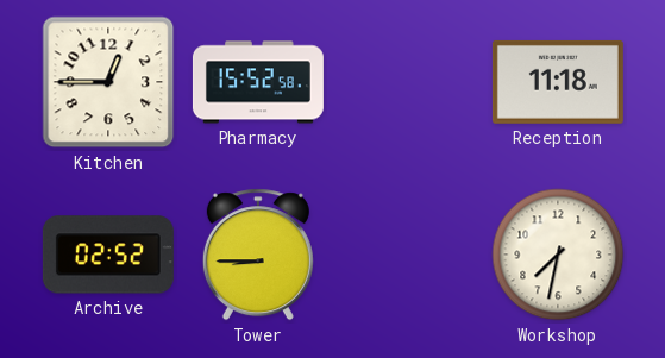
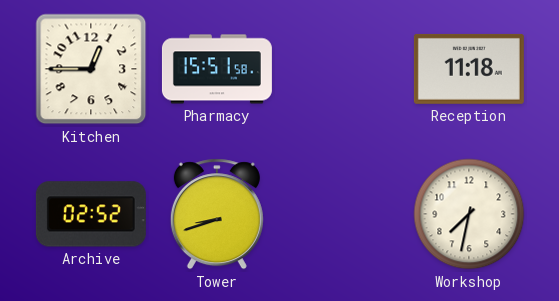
Pharmacy: 15:52 -> 15:51
Tower: 8:45 -> 8:42
